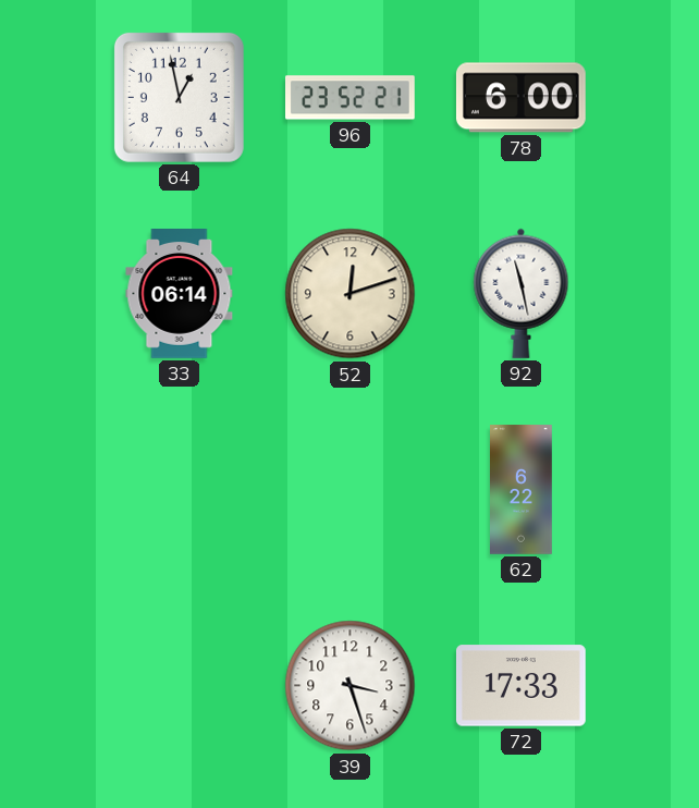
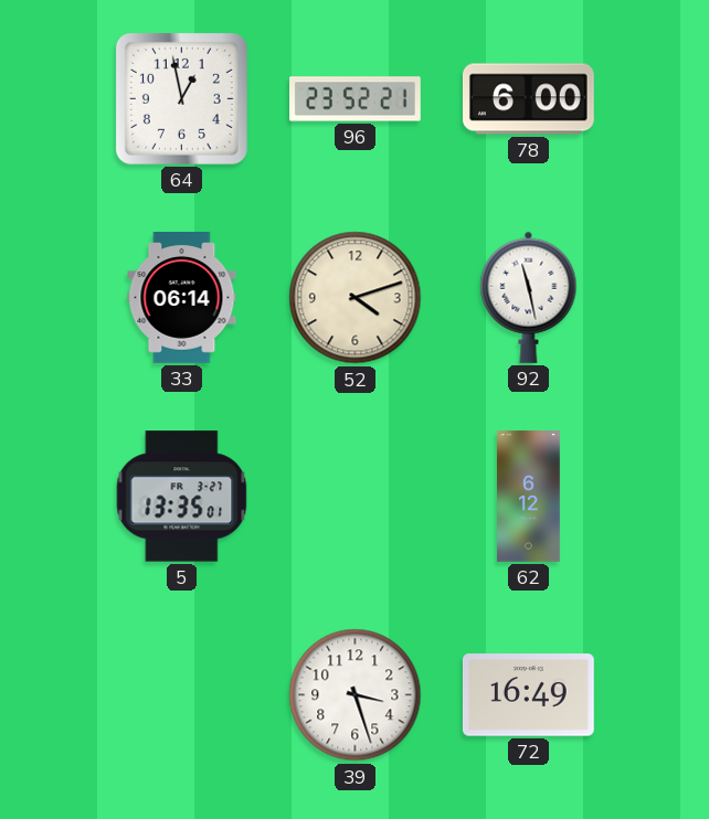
52: 12:12 -> 4:12
5: none -> 13:35
62: 6:22 -> 6:12
72: 17:33 -> 16:49
